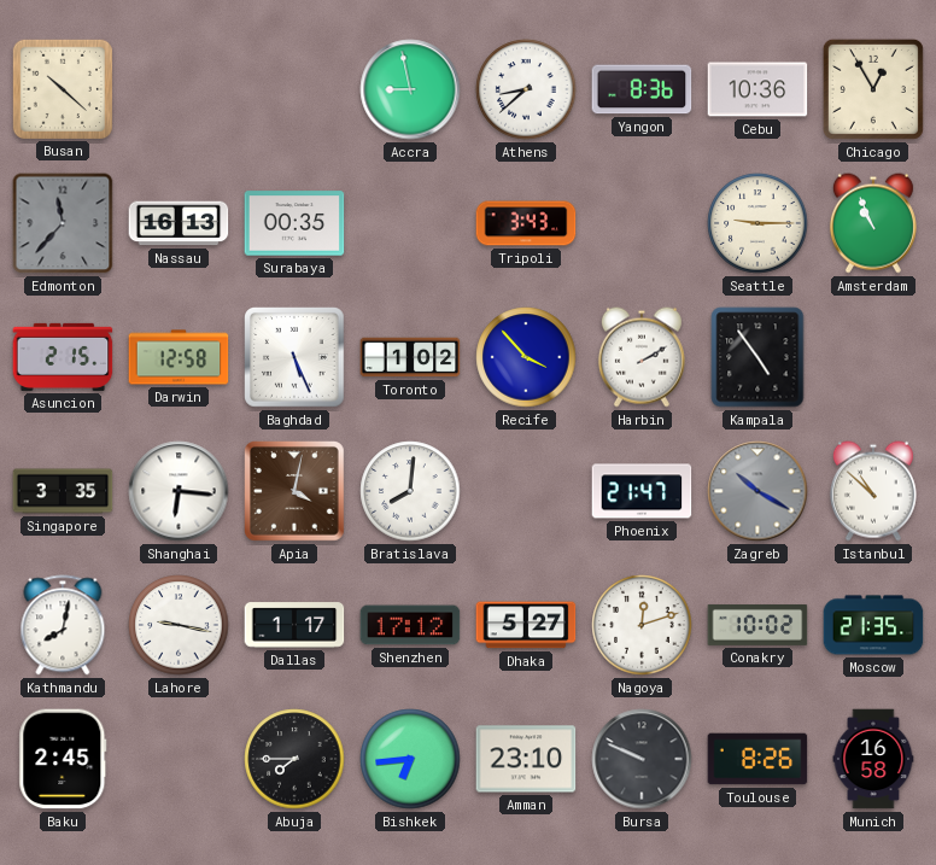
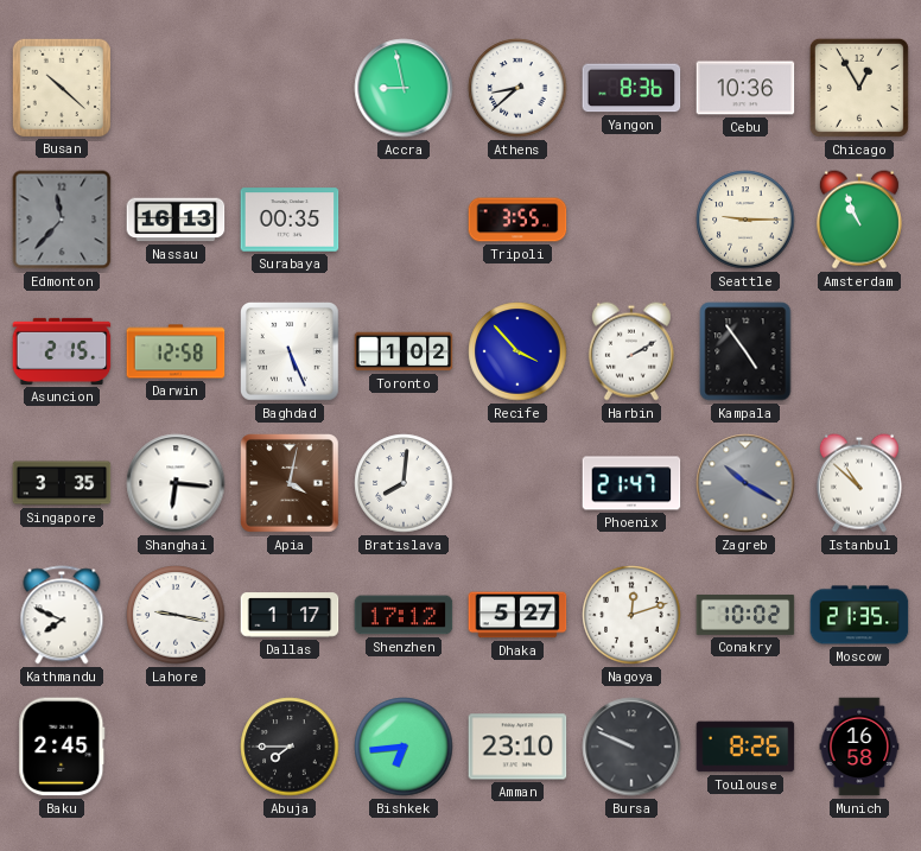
Tripoli: 3:43 -> 3:55
Kathmandu: 8:02 -> 7:49
